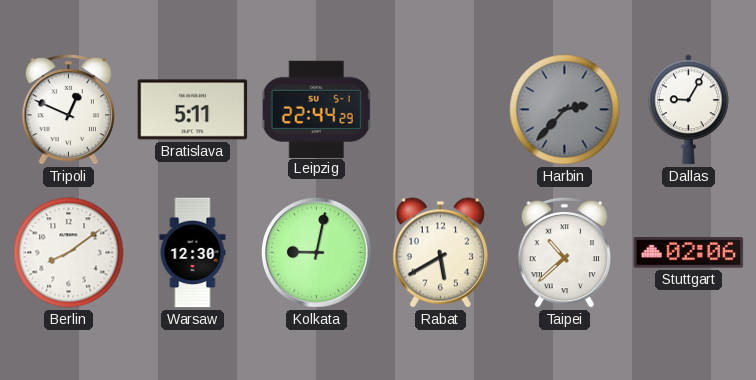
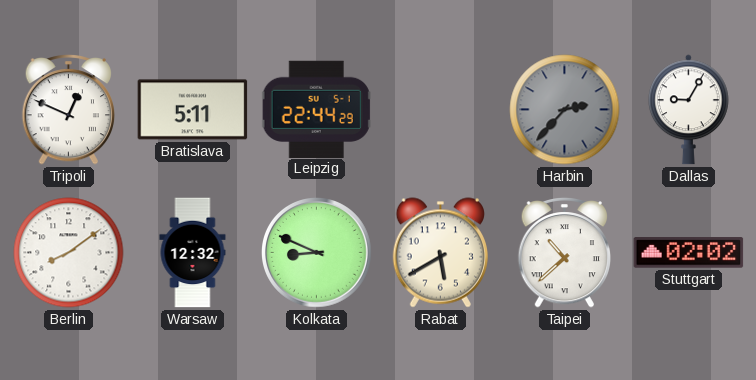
Warsaw: 12:30 -> 12:32
Kolkata: 9:02 -> 8:49
Stuttgart: 02:06 -> 02:02
